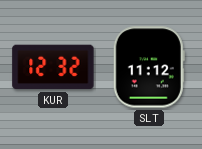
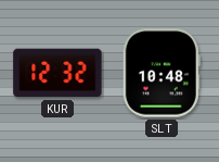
SLT: 11:12 -> 10:48
